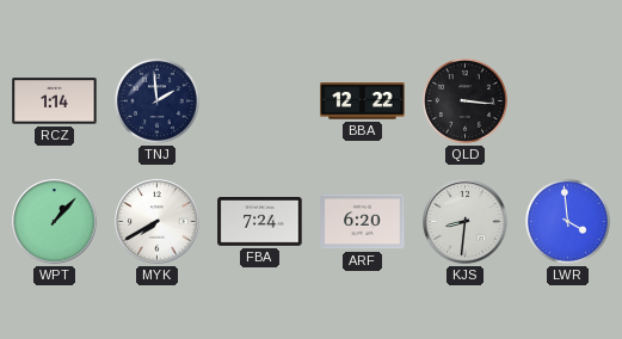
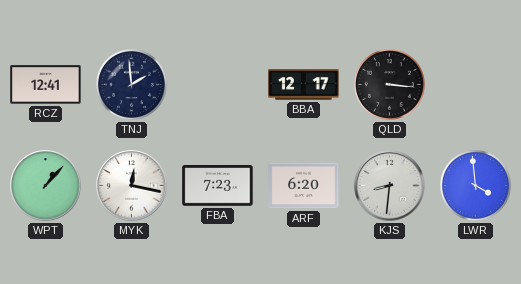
RCZ: 1:14 -> 12:41
BBA: 12:22 -> 12:17
MYK: 7:40 -> 12:17
FBA: 7:24 -> 7:23
